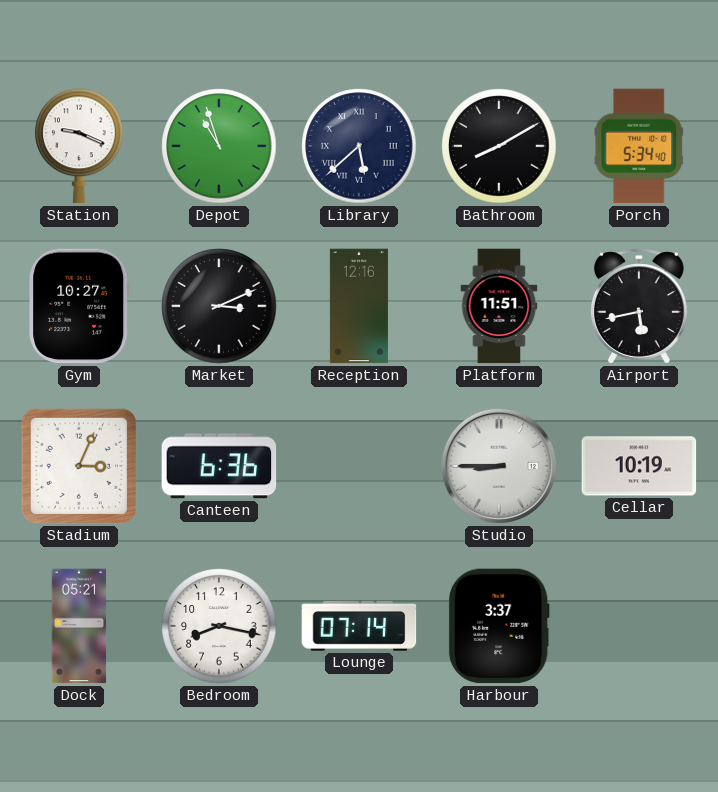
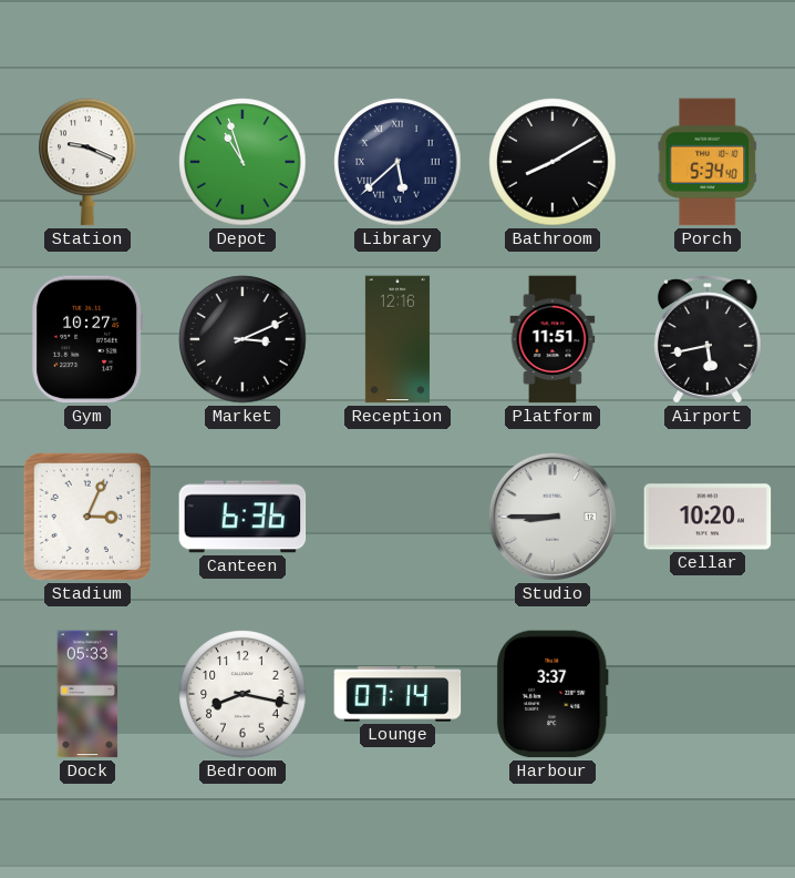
Cellar: 10:19 -> 10:20
Dock: 05:21 -> 05:33
